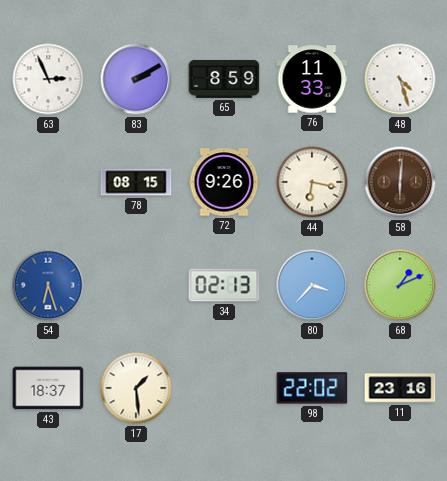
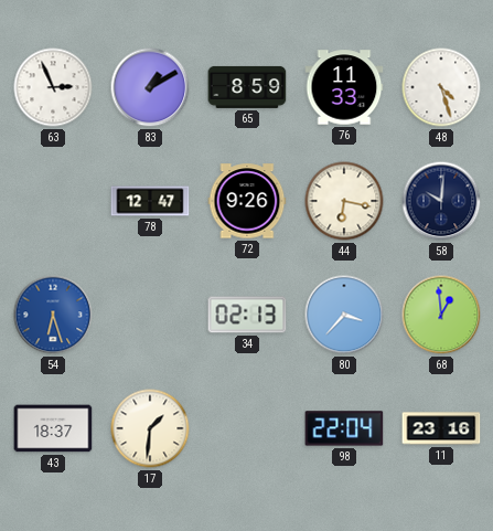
83: 2:10 -> 1:10
78: 08:15 -> 12:47
58: 6:01 -> 10:01
58 dial: brown -> navy
68: 1:11 -> 12:59
17: 1:29 -> 1:31
98: 22:02 -> 22:04
